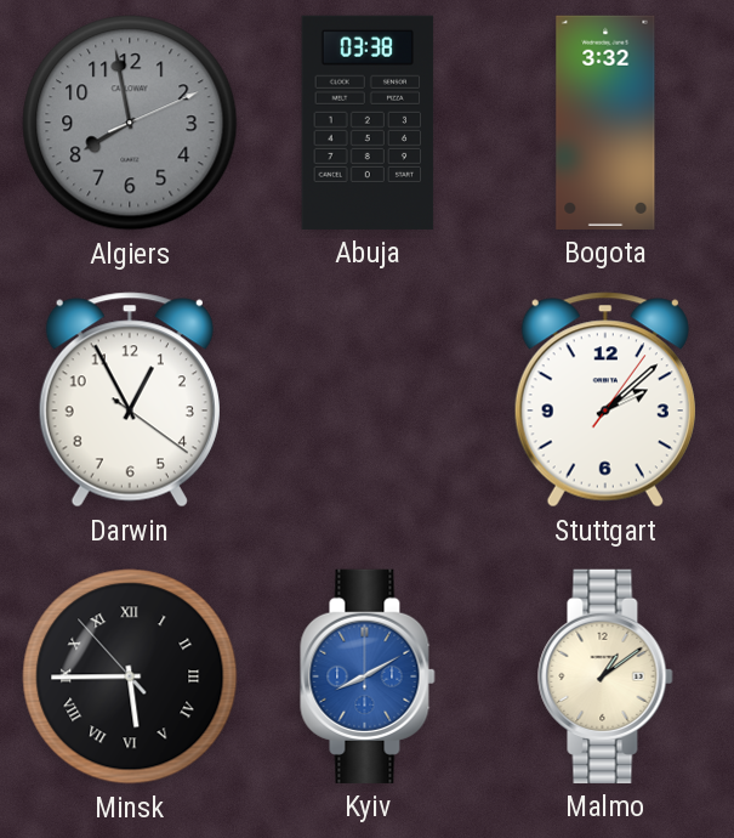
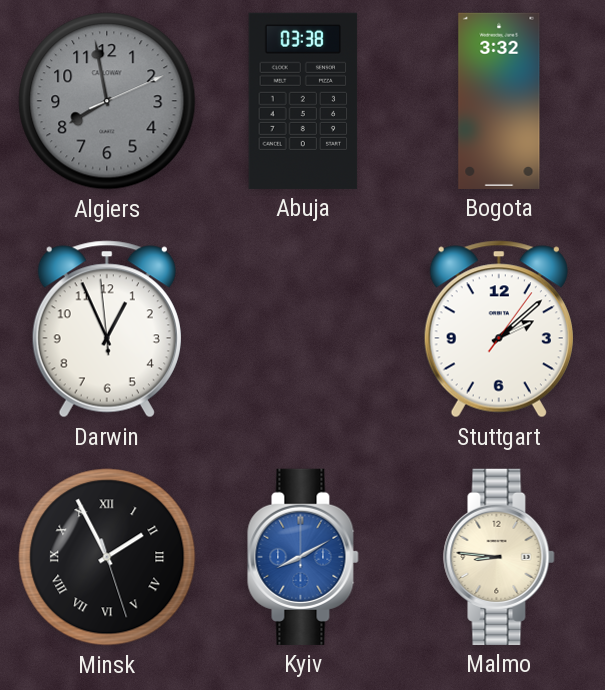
Darwin: 12:55:21 -> 12:55:59
Minsk: 5:44 -> 1:55
Malmo: 1:09 -> 8:46
